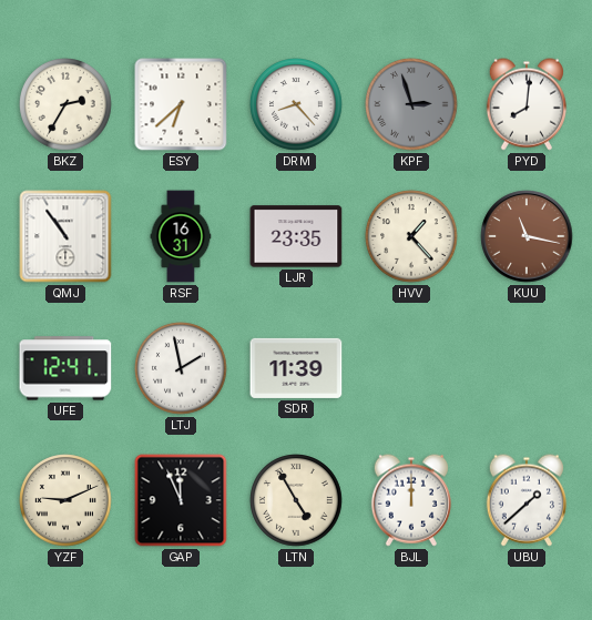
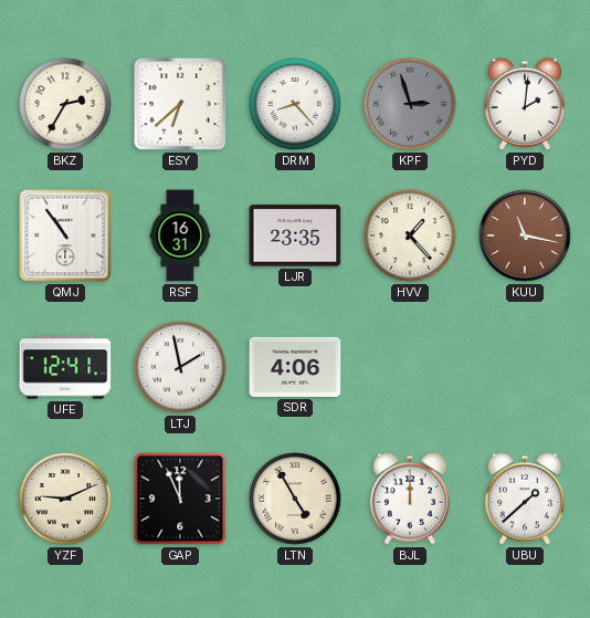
PYD: 8:01 -> 2:01
SDR: 11:39 -> 4:06
